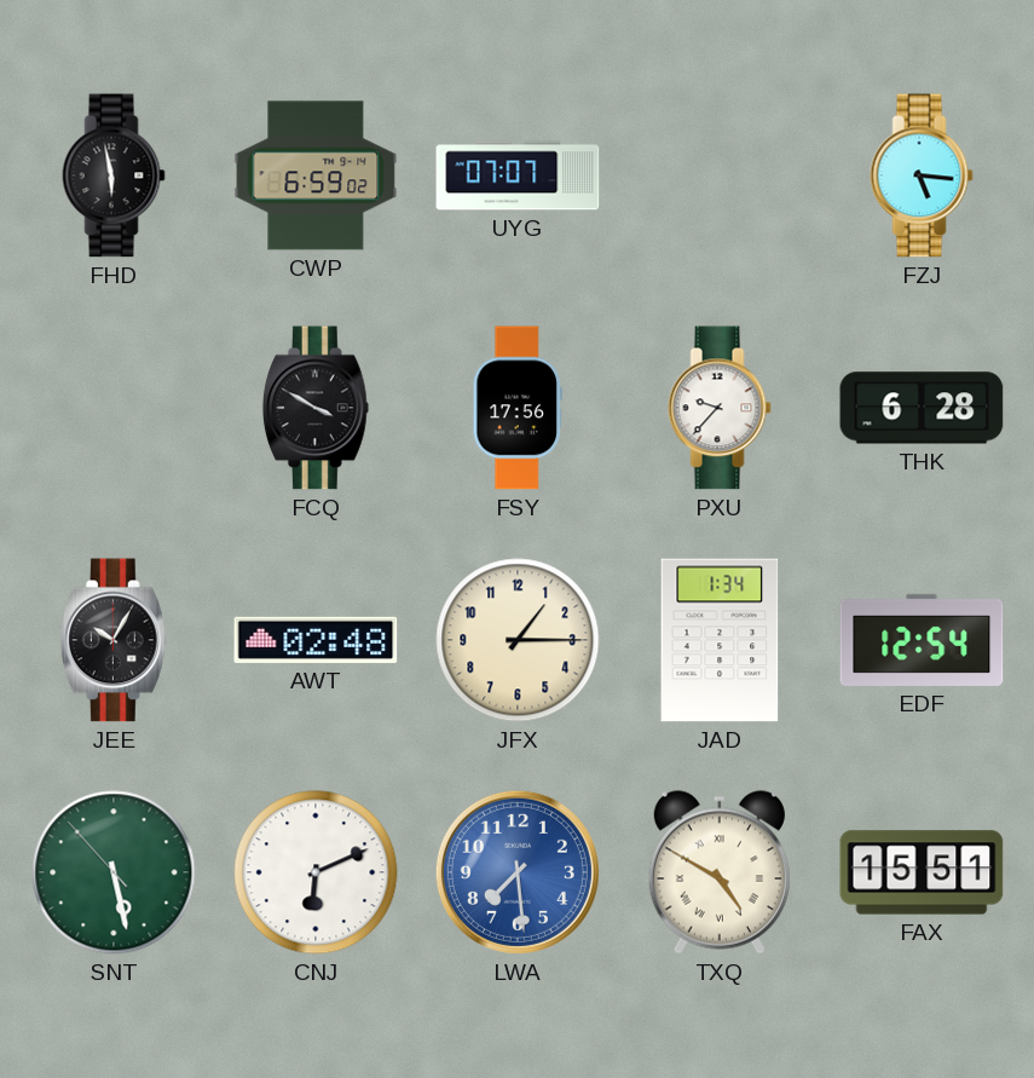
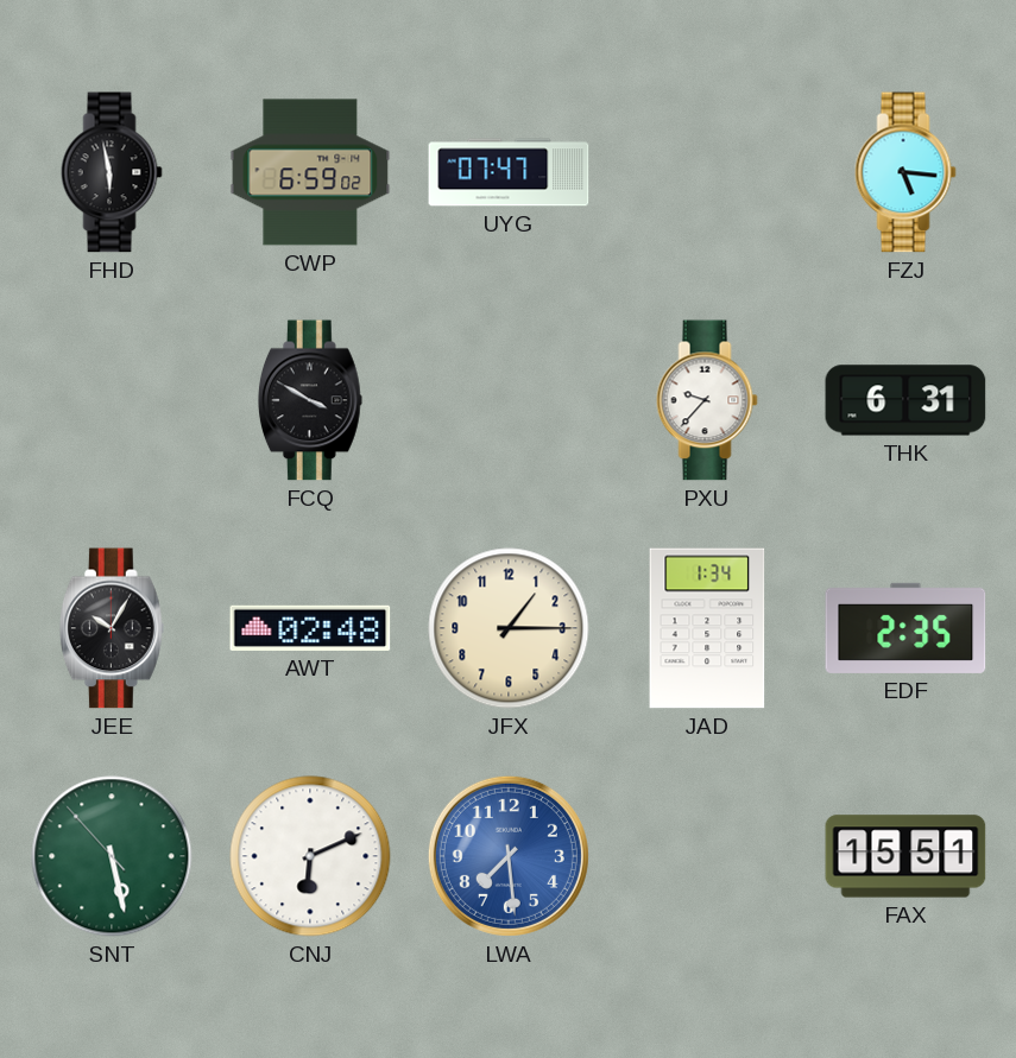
UYG: 07:07 -> 07:47
FSY: 17:56 -> none
THK: 6:28 -> 6:31
EDF: 12:54 -> 2:35
TXQ: 4:50 -> none
